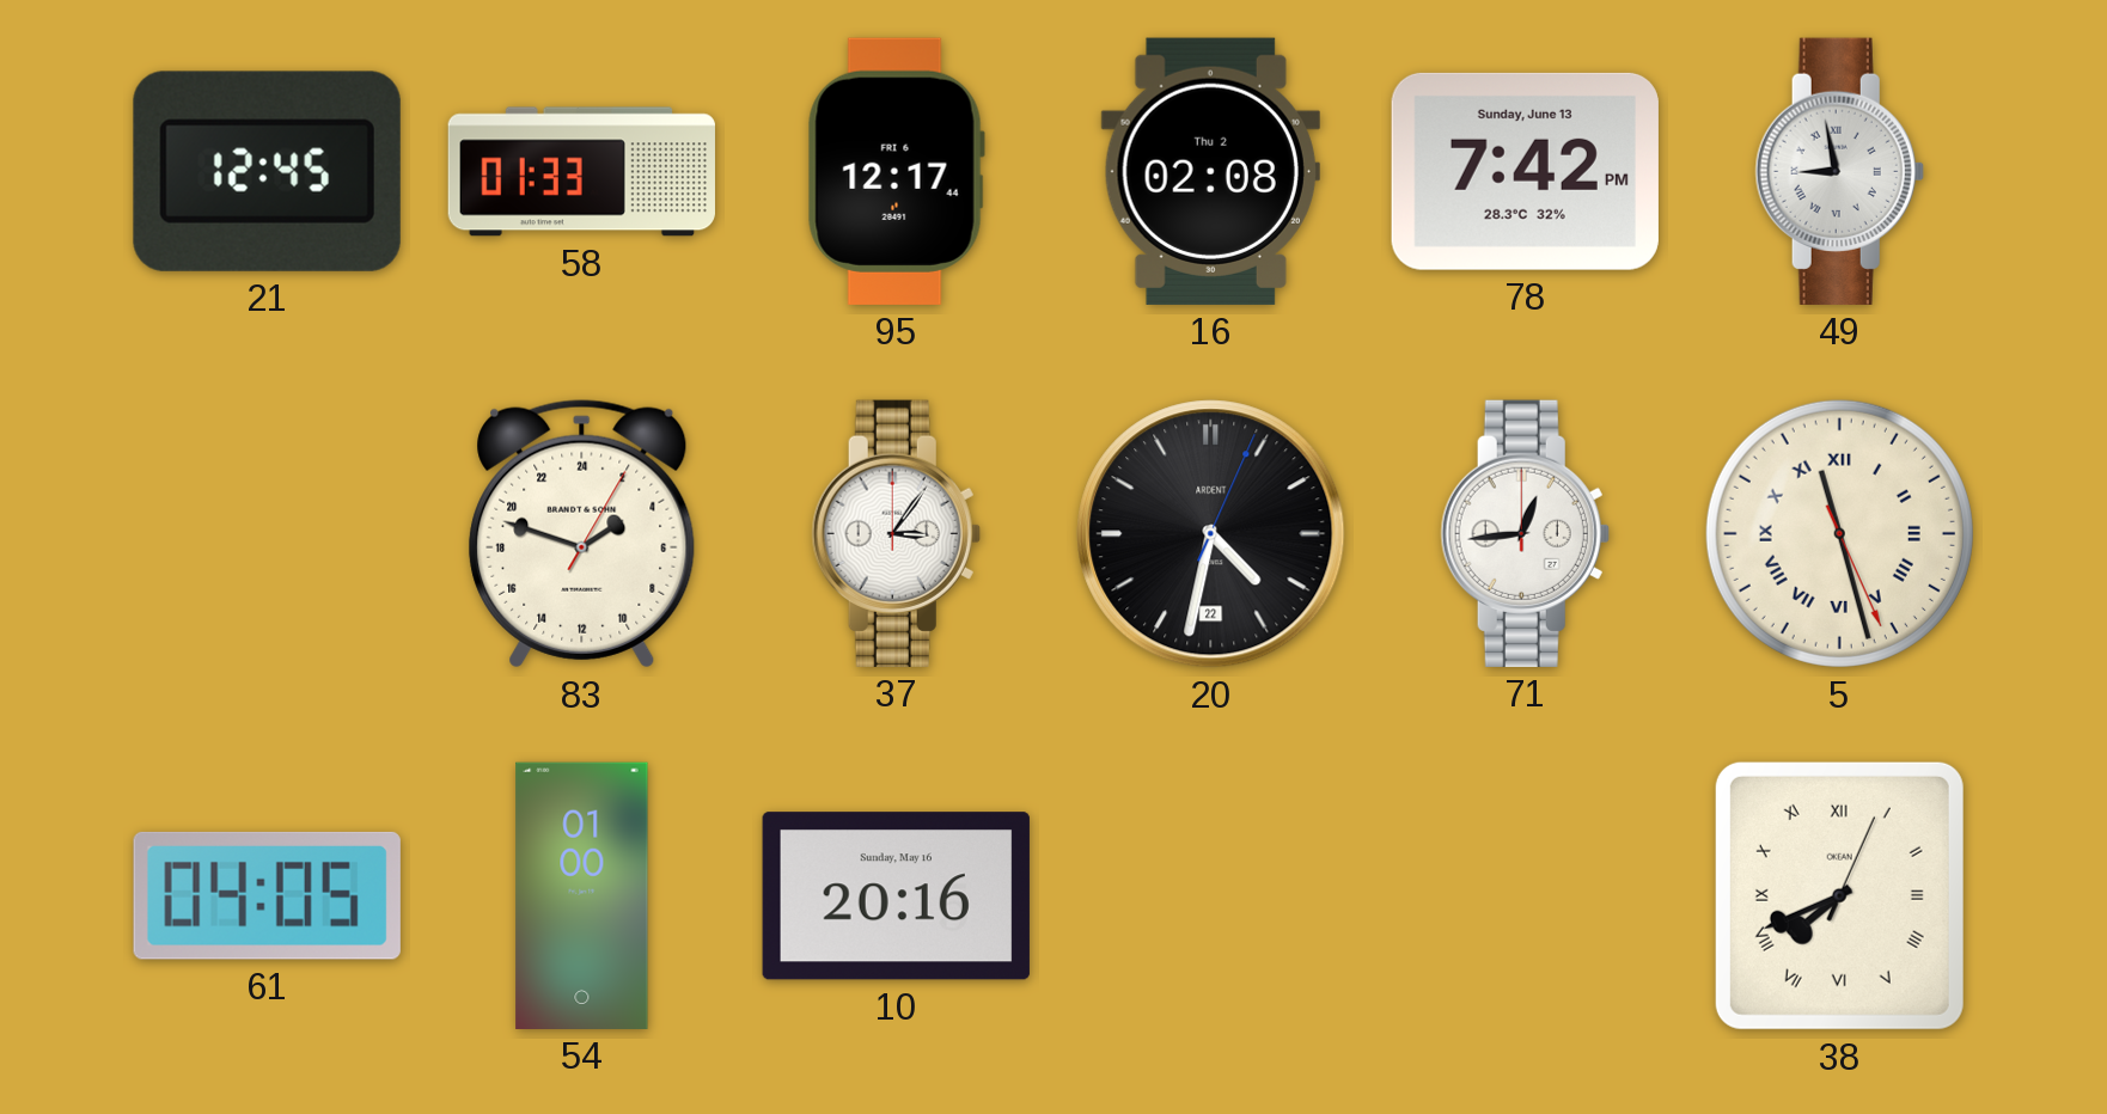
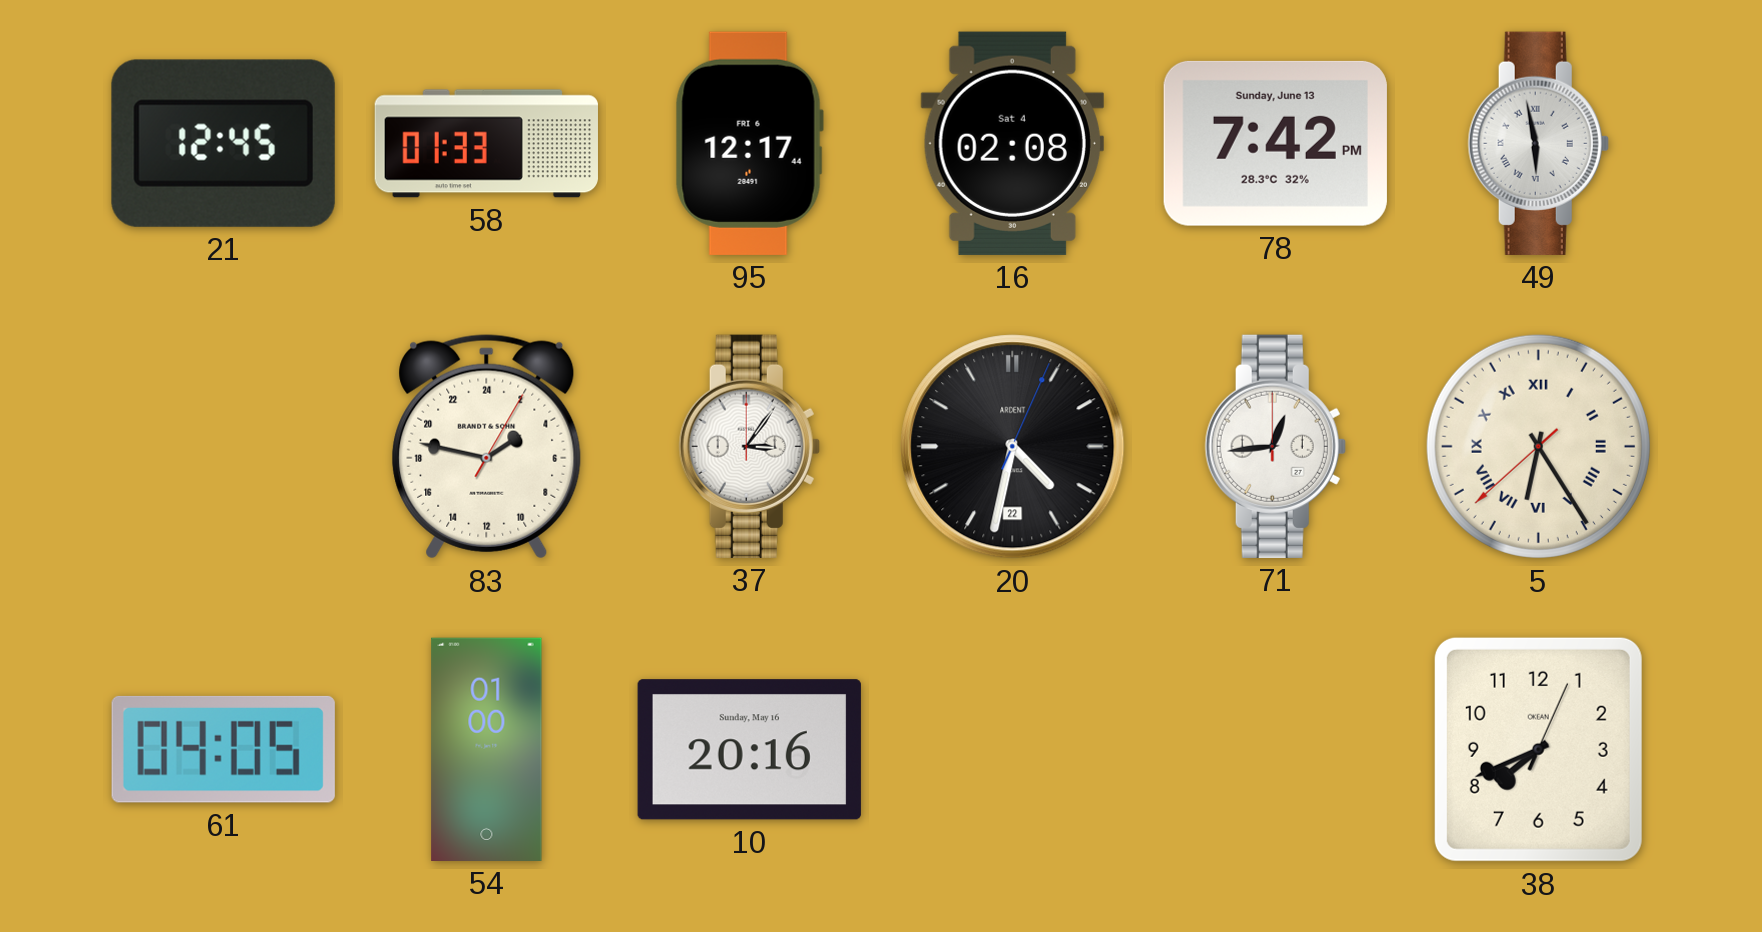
16 date: Thu 2 -> Sat 4
49: 8:58 -> 5:58
83: 3:48 -> 3:47
5: 11:27 -> 6:24
38 numerals: Roman -> Arabic
